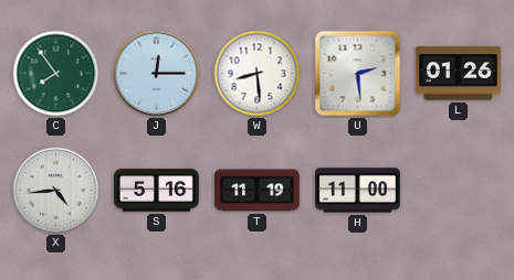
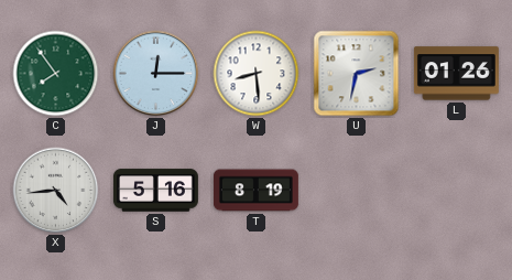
U: 2:29 -> 2:32
T: 11:19 -> 8:19
H: 11:00 -> none
